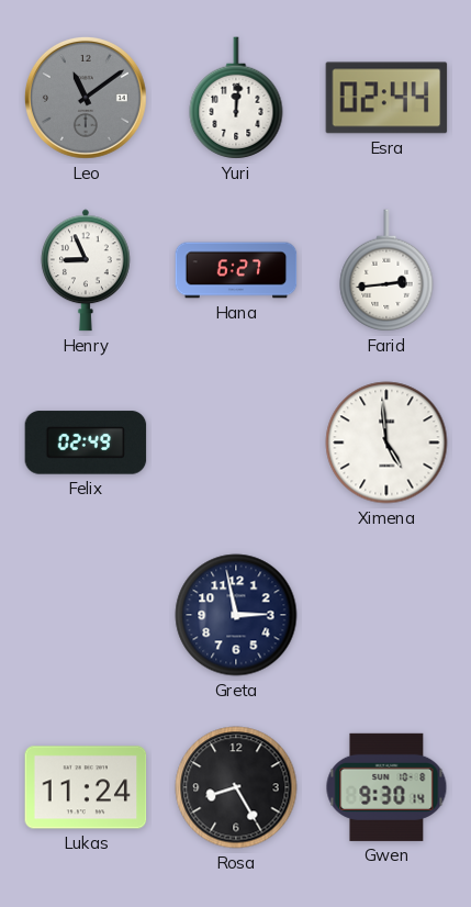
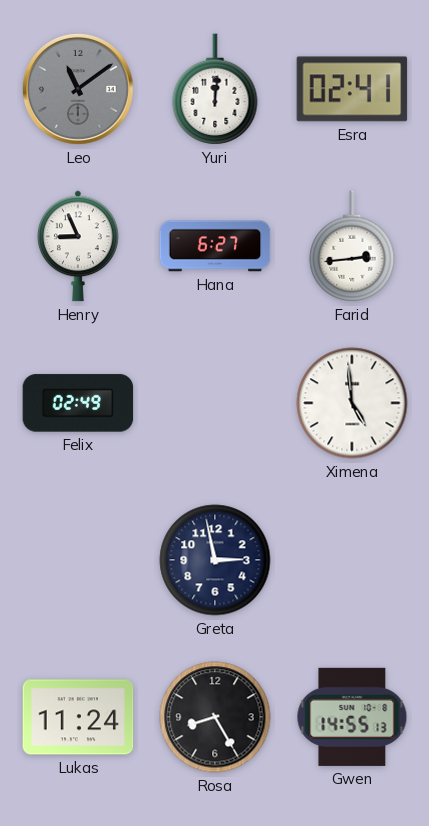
Esra: 02:44 -> 02:41
Gwen: 9:30 -> 14:55
